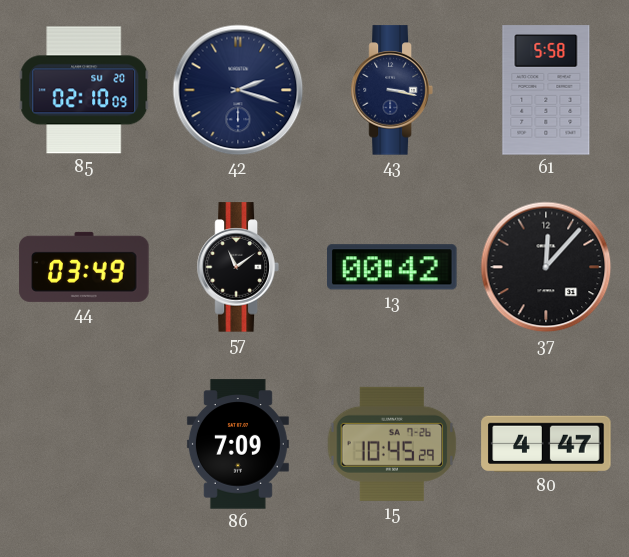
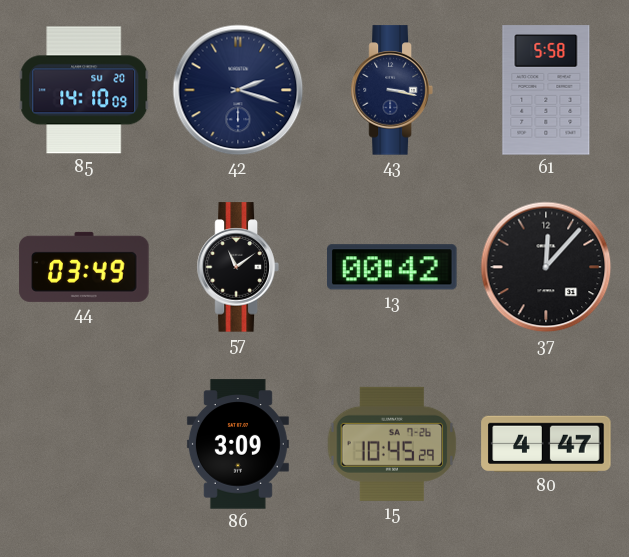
85: 02:10 -> 14:10
86: 7:09 -> 3:09
